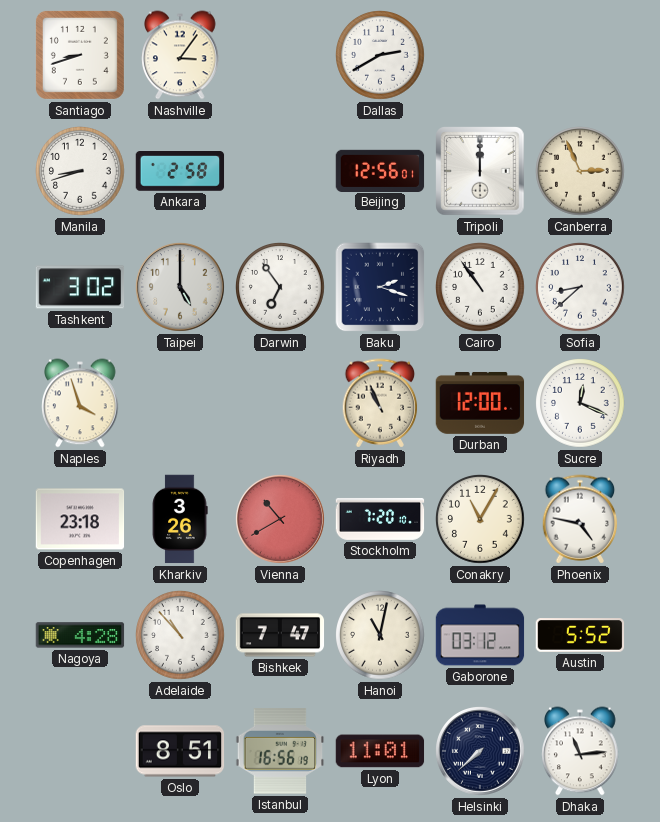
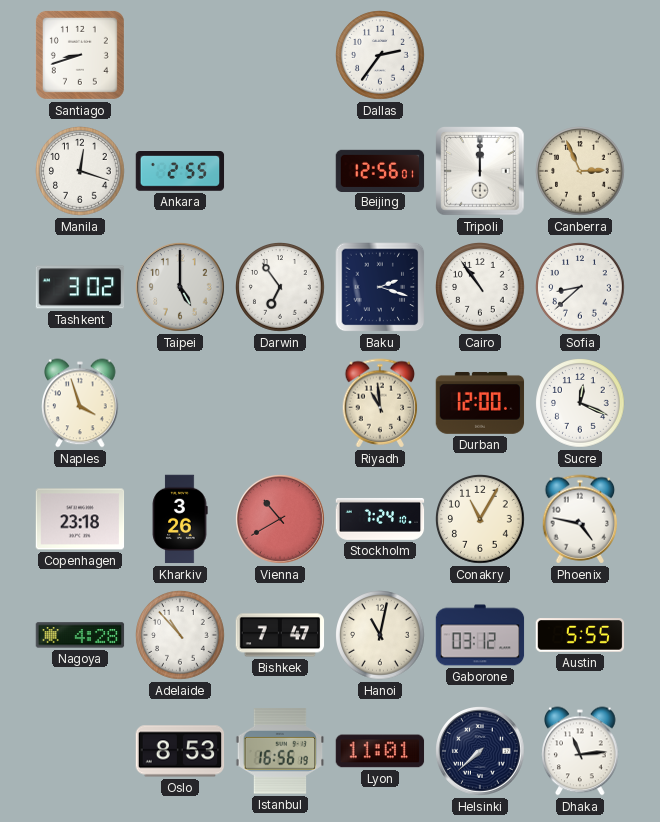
Nashville: 3:06 -> none
Dallas: 2:40 -> 2:36
Manila: 8:42 -> 12:18
Ankara: 2:58 -> 2:55
Riyadh: 10:56 -> 10:59
Stockholm: 7:20 -> 7:24
Austin: 5:52 -> 5:55
Oslo: 8:51 -> 8:53
